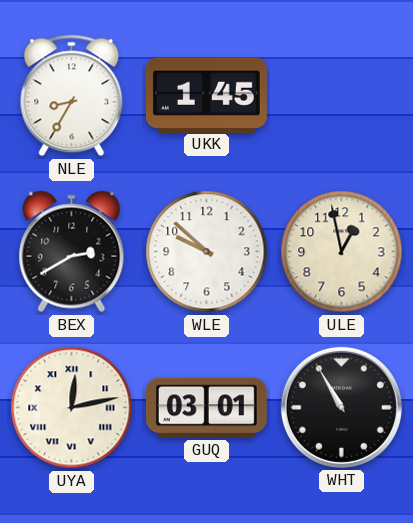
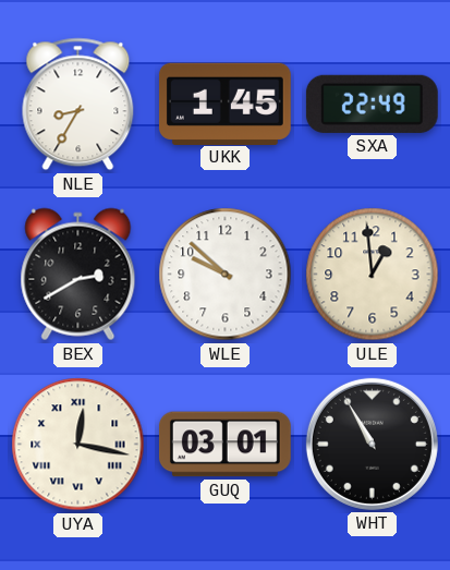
SXA: none -> 22:49
ULE: 12:58 -> 12:59
UYA: 12:13 -> 12:17
